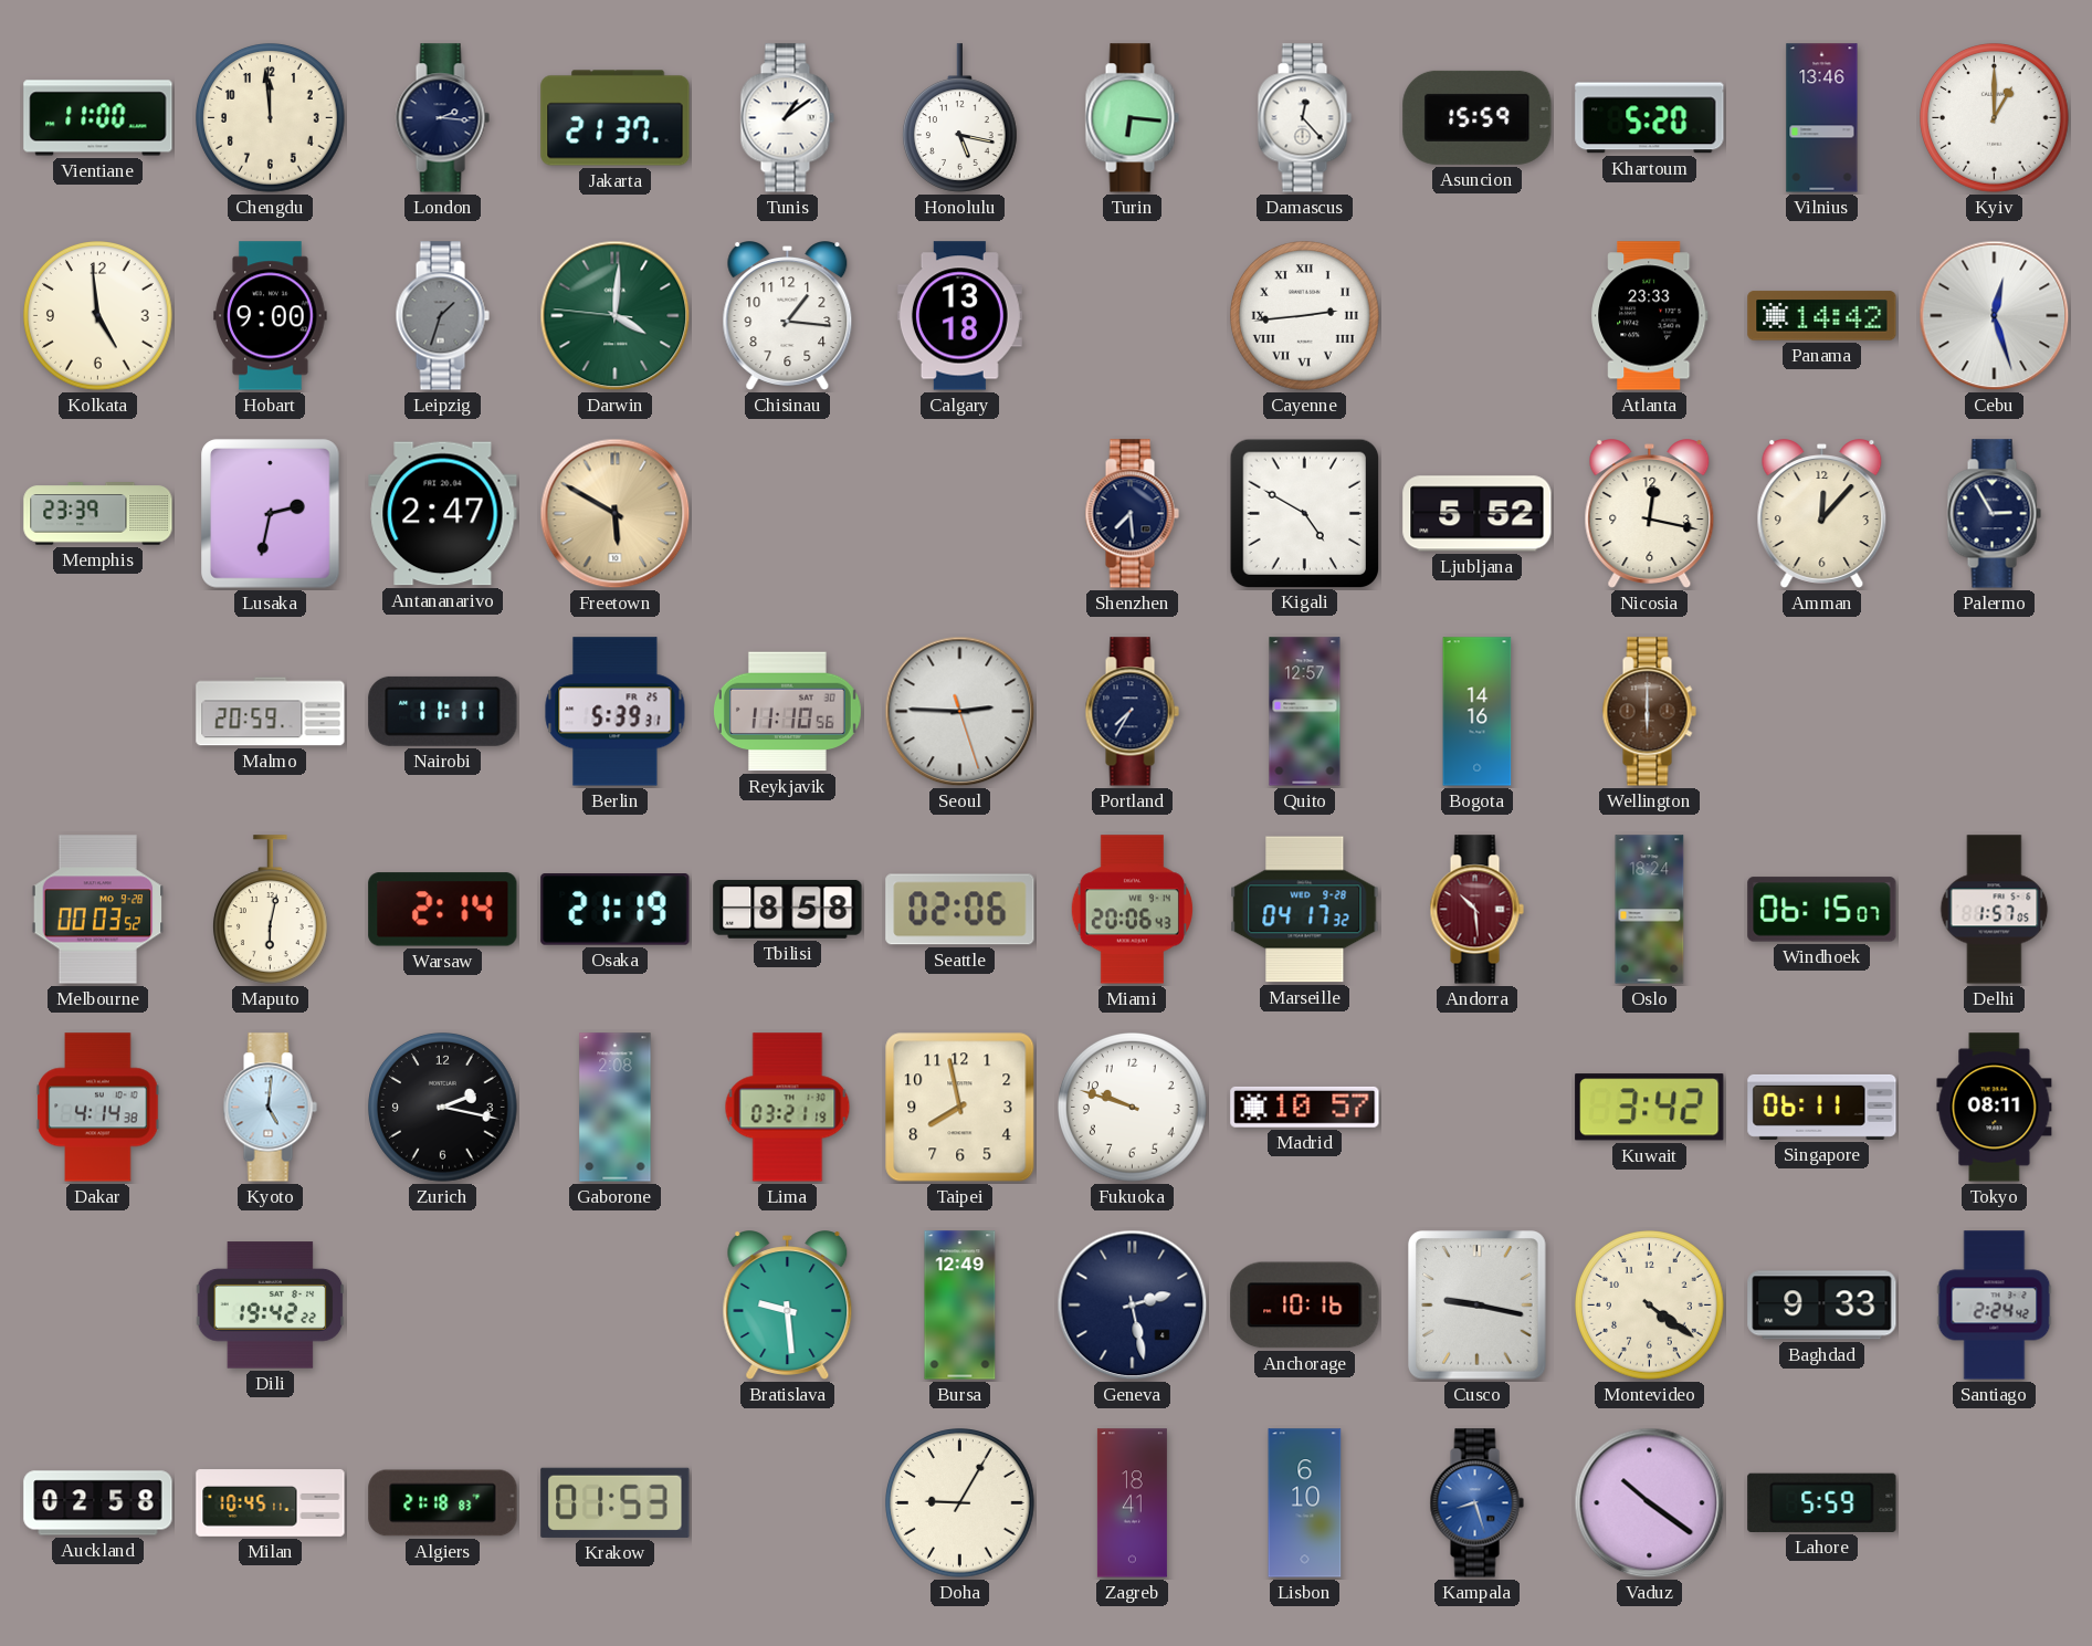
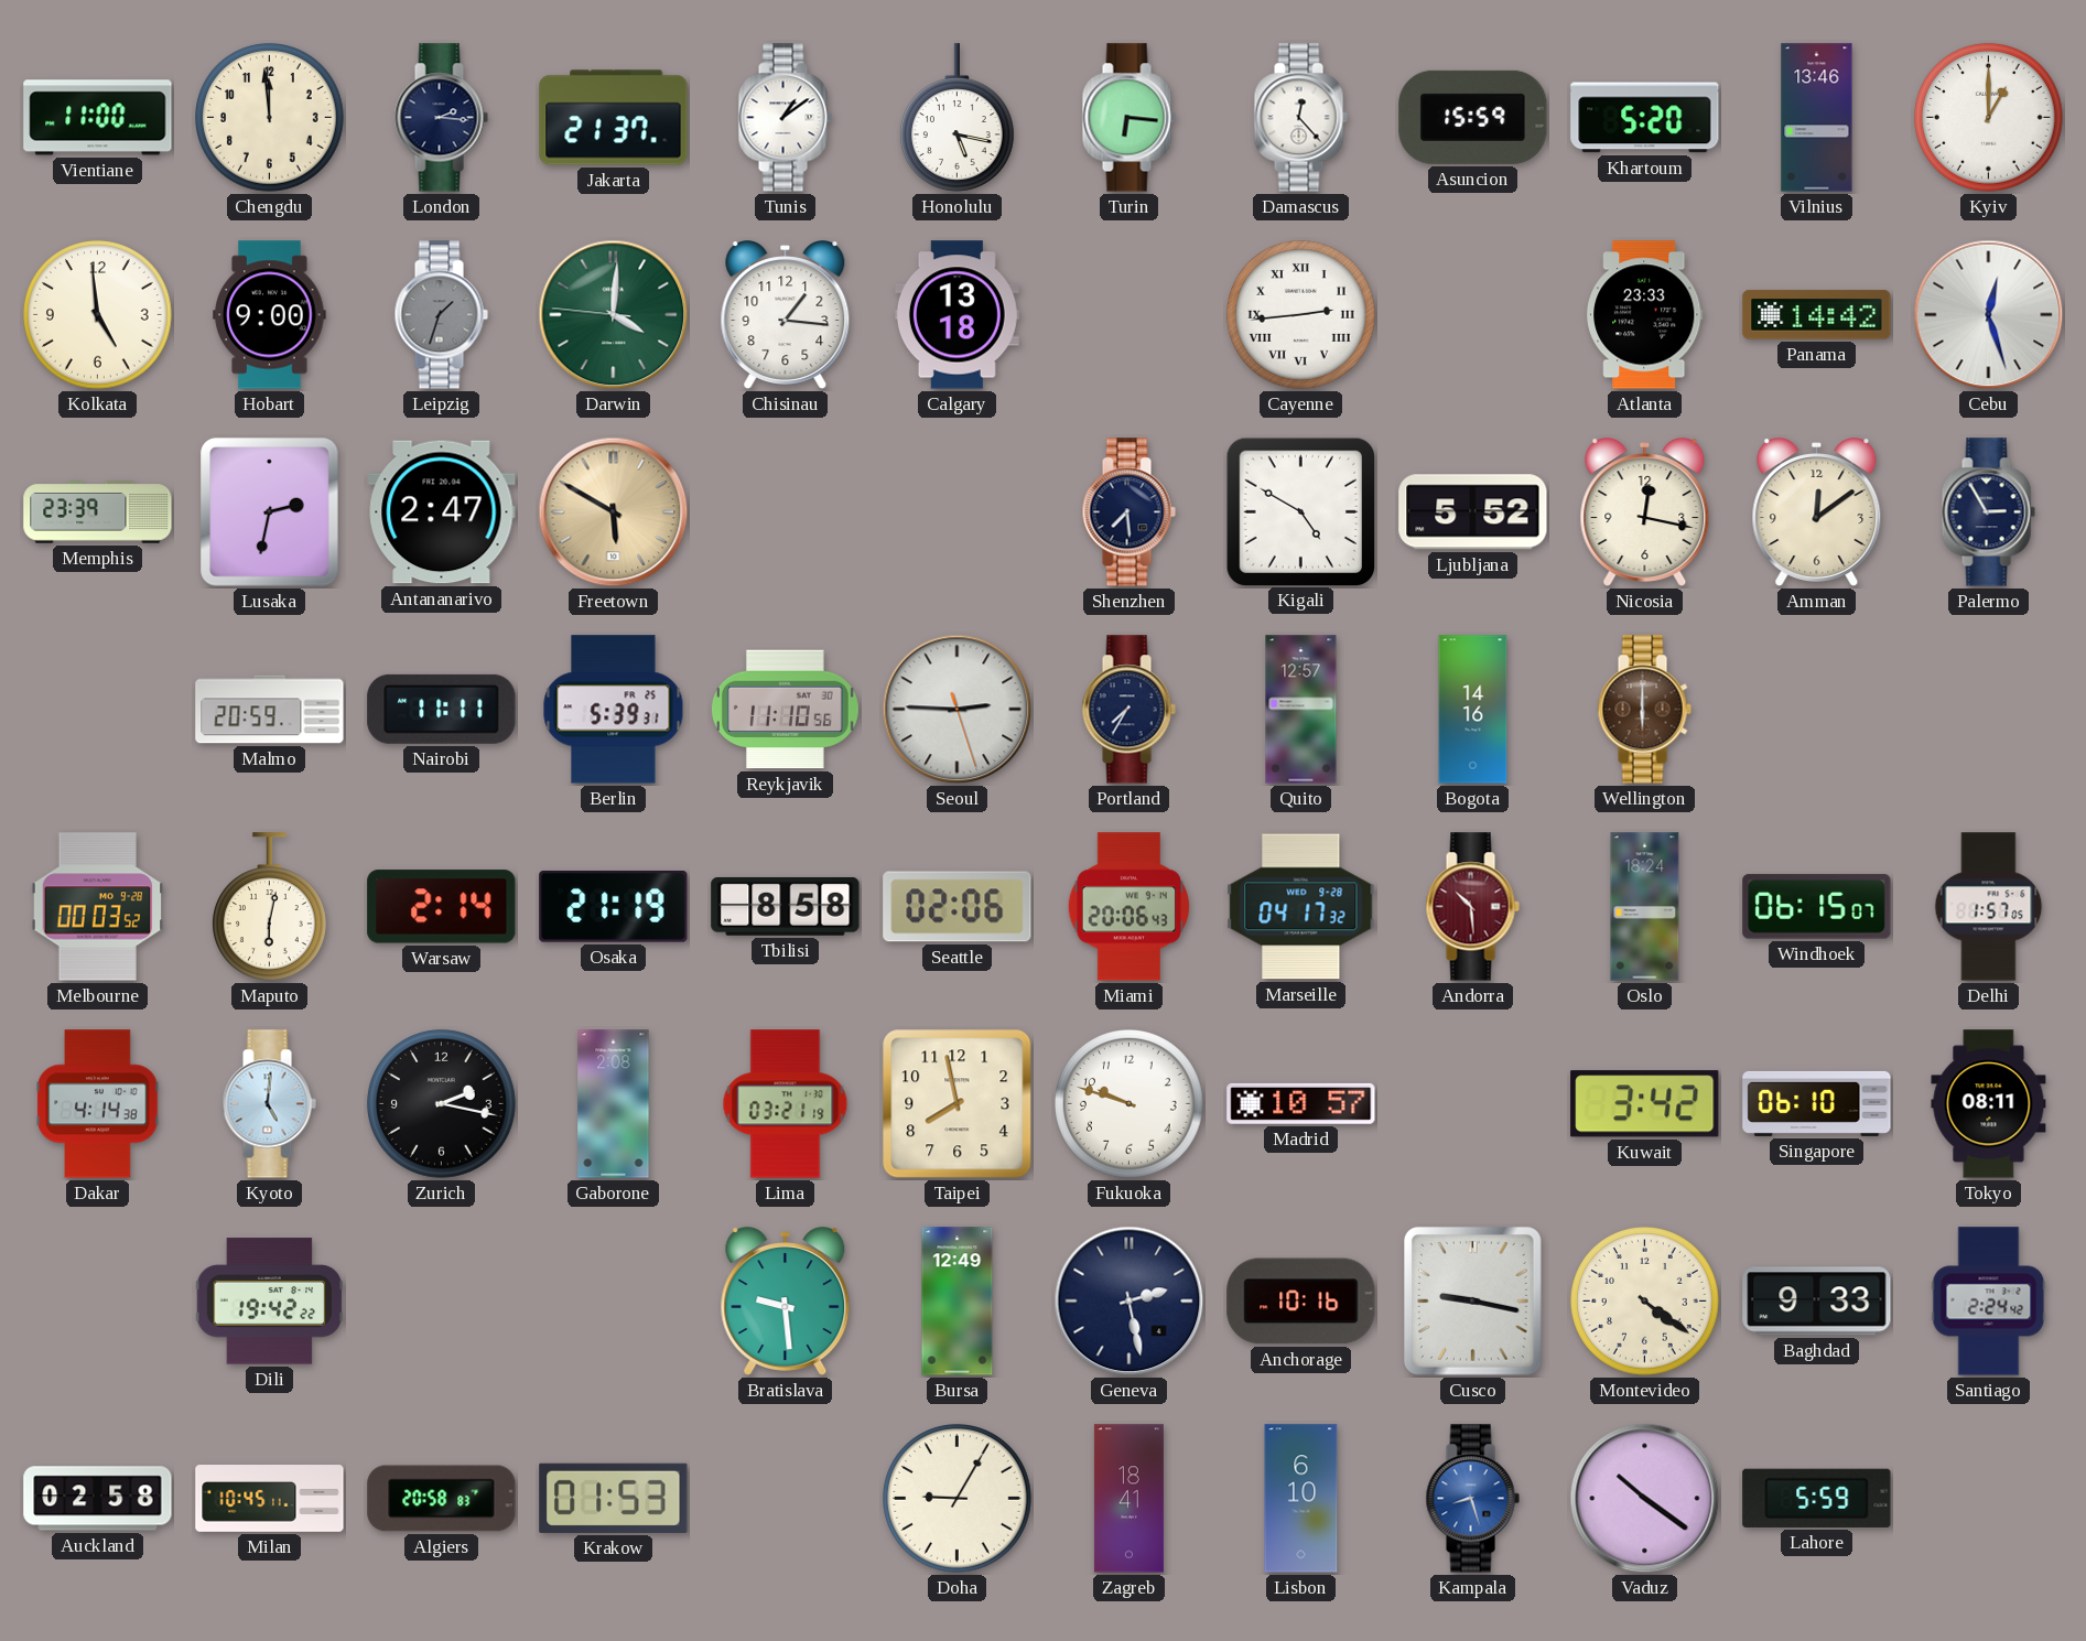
Amman: 12:07 -> 12:09
Singapore: 06:11 -> 06:10
Algiers: 21:18 -> 20:58
